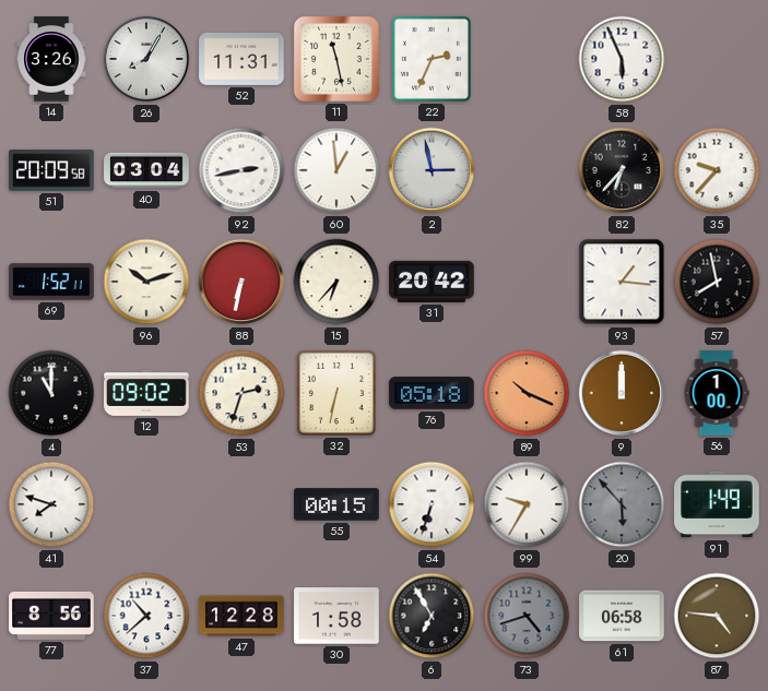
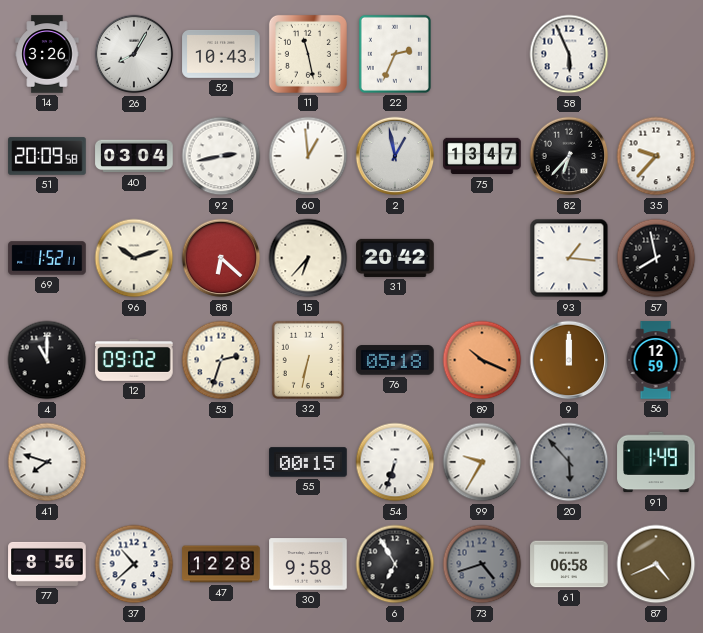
52: 11:31 -> 10:43
2: 2:58 -> 12:58
75: none -> 13:47
88: 6:32 -> 6:22
56: 1:00 -> 12:59
30: 1:58 -> 9:58
87: 4:46 -> 4:41
